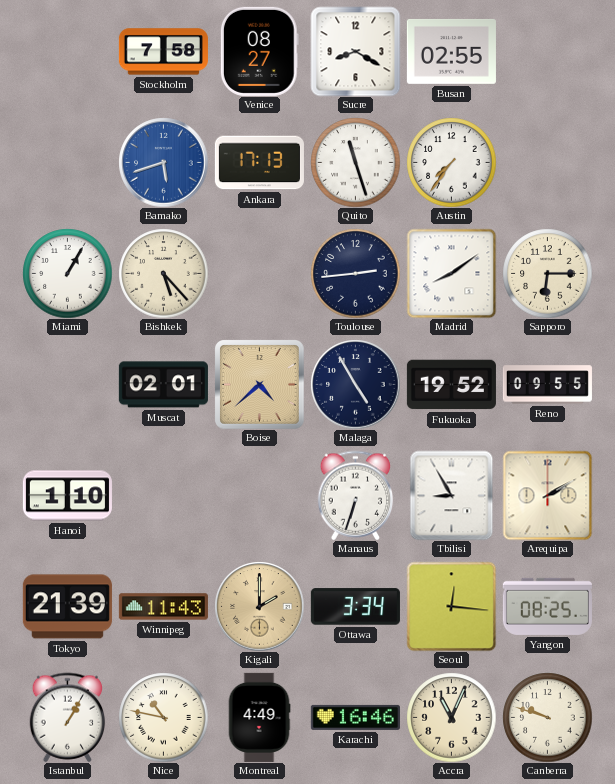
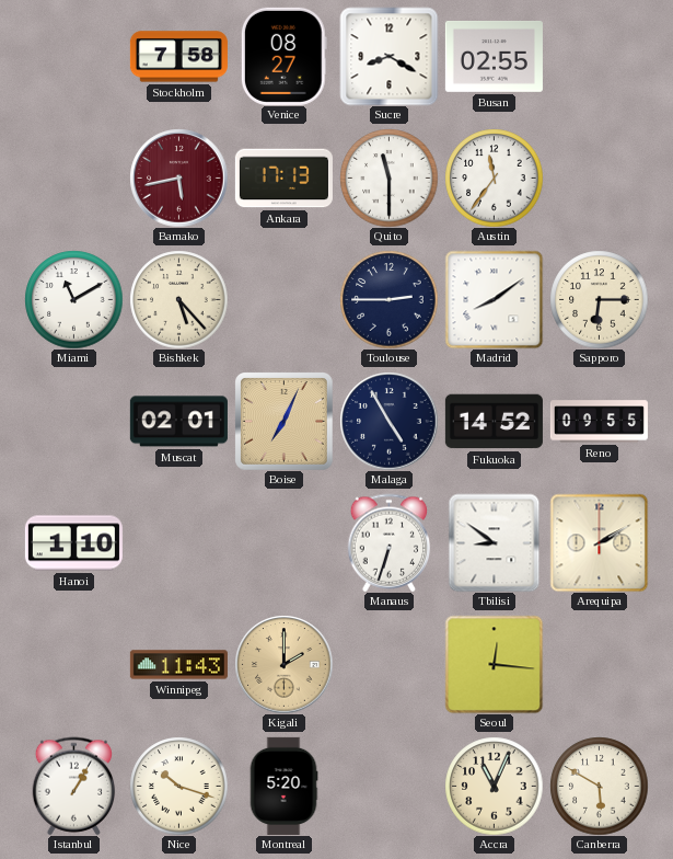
Bamako: 5:42 -> 5:43
Bamako dial: blue -> burgundy
Quito: 11:27 -> 11:30
Austin: 7:36 -> 11:36
Miami: 1:05 -> 11:10
Toulouse: 2:44 -> 2:45
Boise: 4:38 -> 7:04
Fukuoka: 19:52 -> 14:52
Tbilisi: 8:55 -> 8:51
Tokyo: 21:39 -> none
Ottawa: 3:34 -> none
Yangon: 08:25 -> none
Nice: 10:47 -> 10:18
Montreal: 4:49 -> 5:20
Karachi: 16:46 -> none
Canberra: 9:48 -> 5:50
